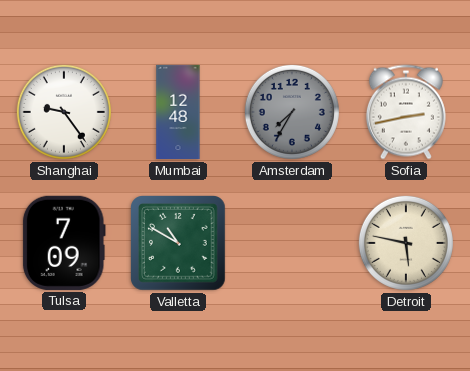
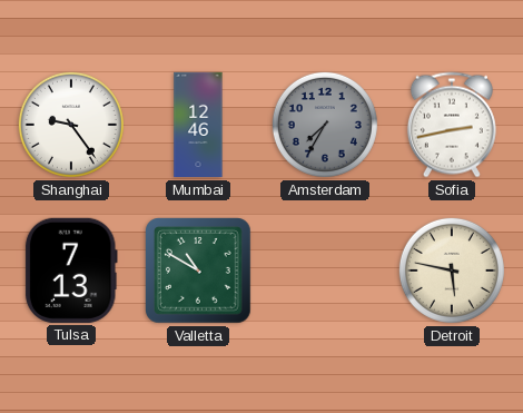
Mumbai: 12:48 -> 12:46
Tulsa: 7:09 -> 7:13
